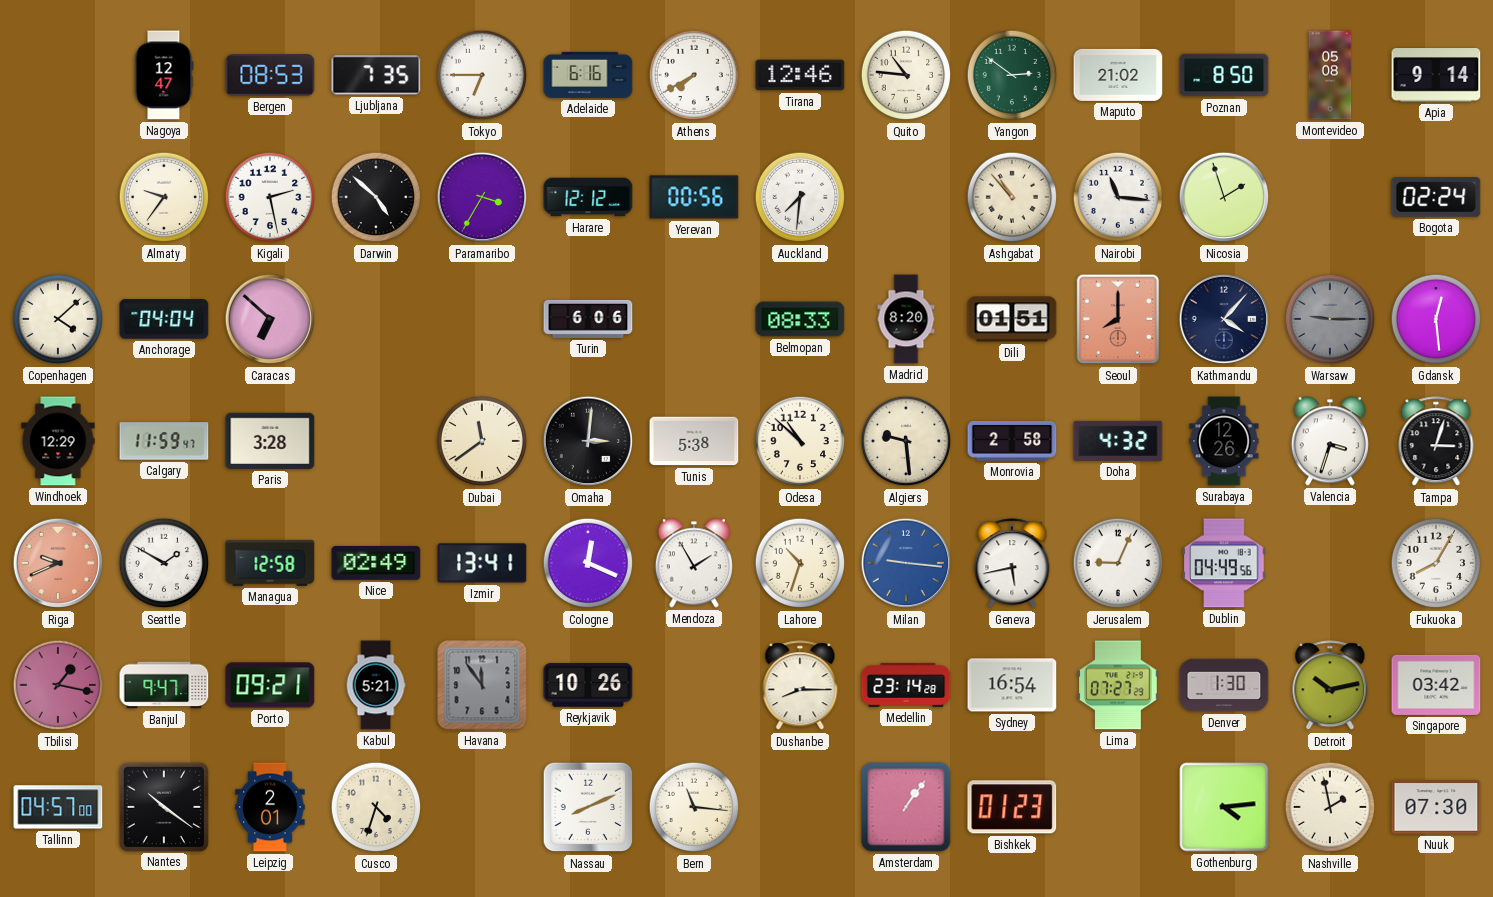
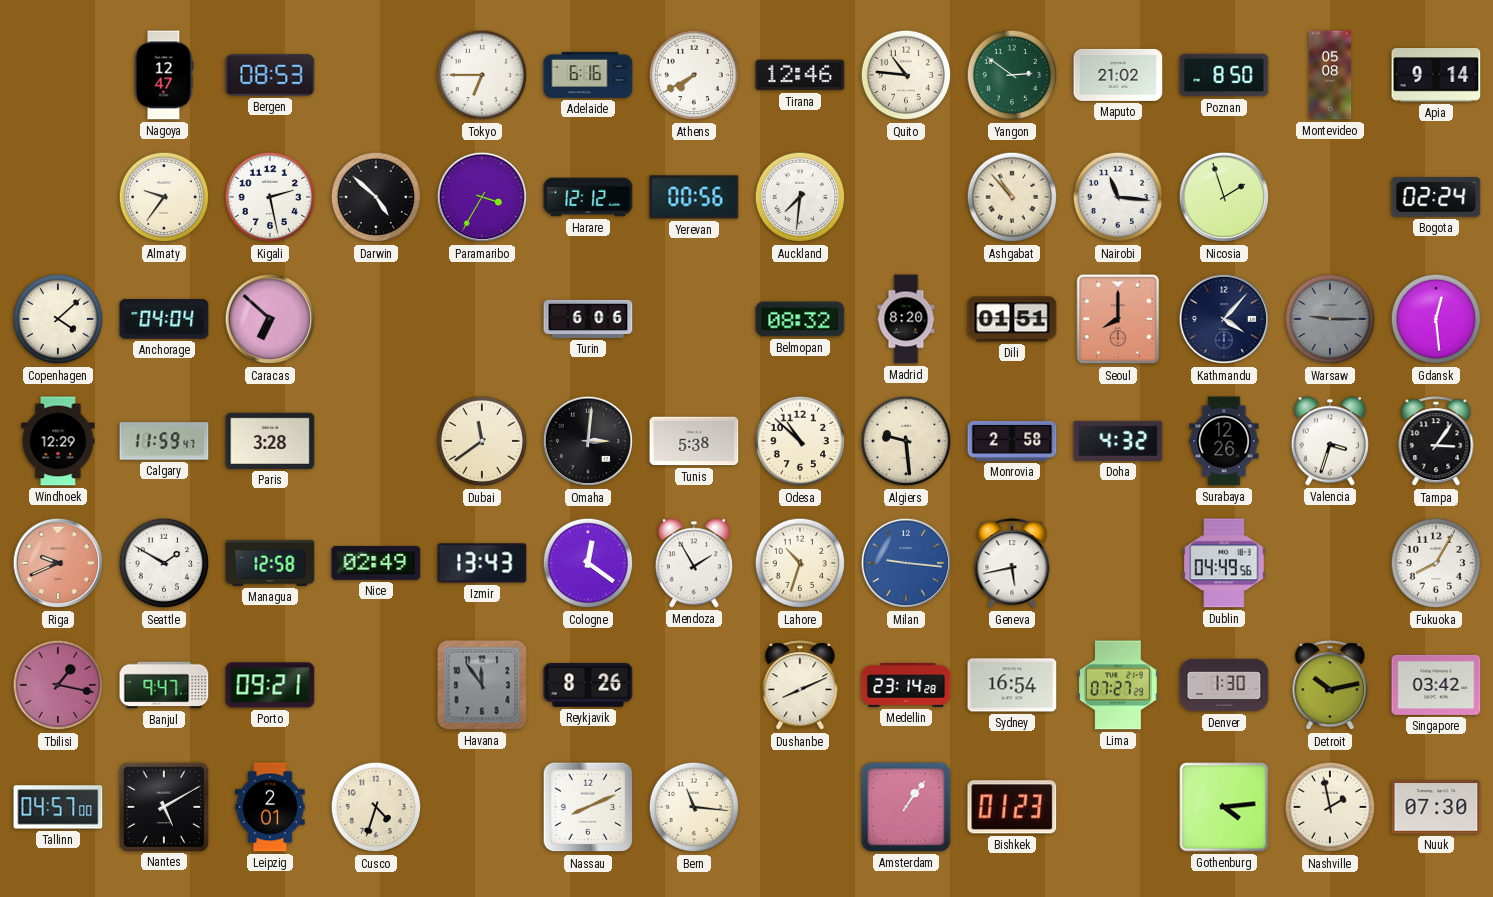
Ljubljana: 7:35 -> none
Belmopan: 08:33 -> 08:32
Tampa: 3:03 -> 3:06
Izmir: 13:41 -> 13:43
Cologne: 12:19 -> 12:21
Jerusalem: 9:04 -> none
Kabul: 5:21 -> none
Reykjavik: 10:26 -> 8:26
Dushanbe: 8:15 -> 8:11
Nantes: 10:21 -> 5:10
